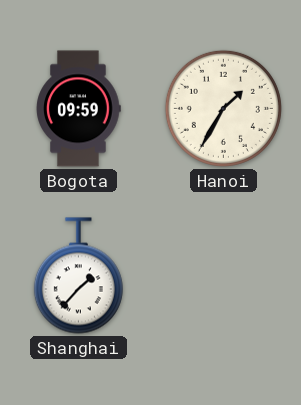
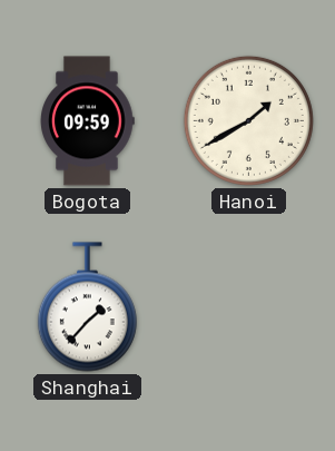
Hanoi: 1:35 -> 1:40
